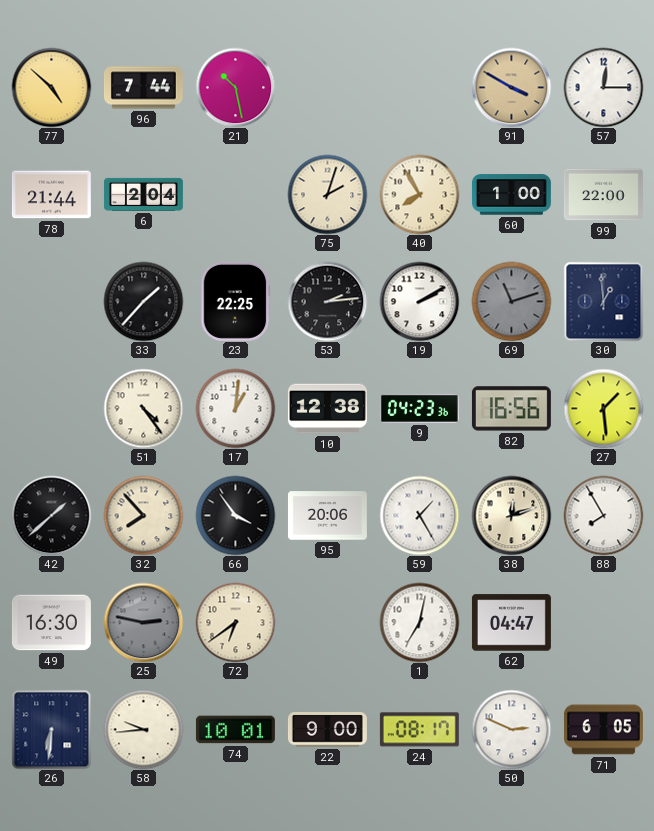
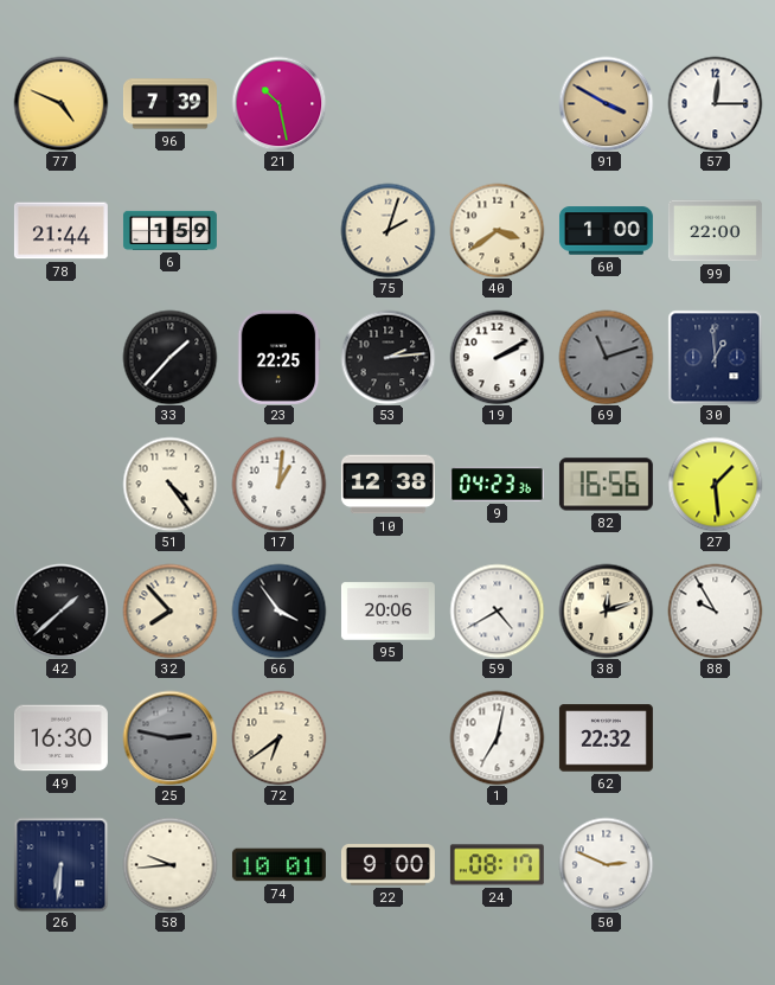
77: 4:52 -> 4:49
96: 7:44 -> 7:39
6: 2:04 -> 1:59
40: 7:55 -> 3:39
59: 1:25 -> 4:40
88: 7:55 -> 9:55
62: 04:47 -> 22:32
71: 6:05 -> none
